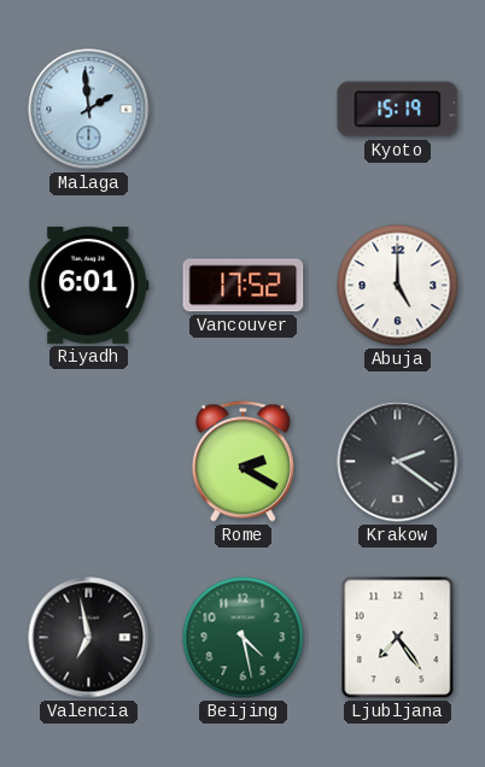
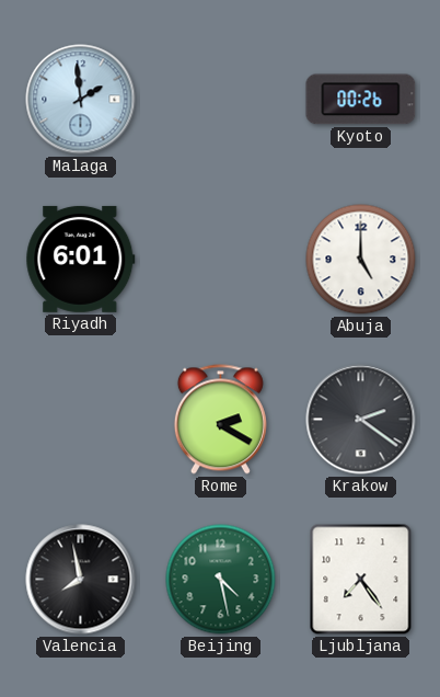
Kyoto: 15:19 -> 00:26
Vancouver: 17:52 -> none
Valencia: 6:58 -> 7:58
